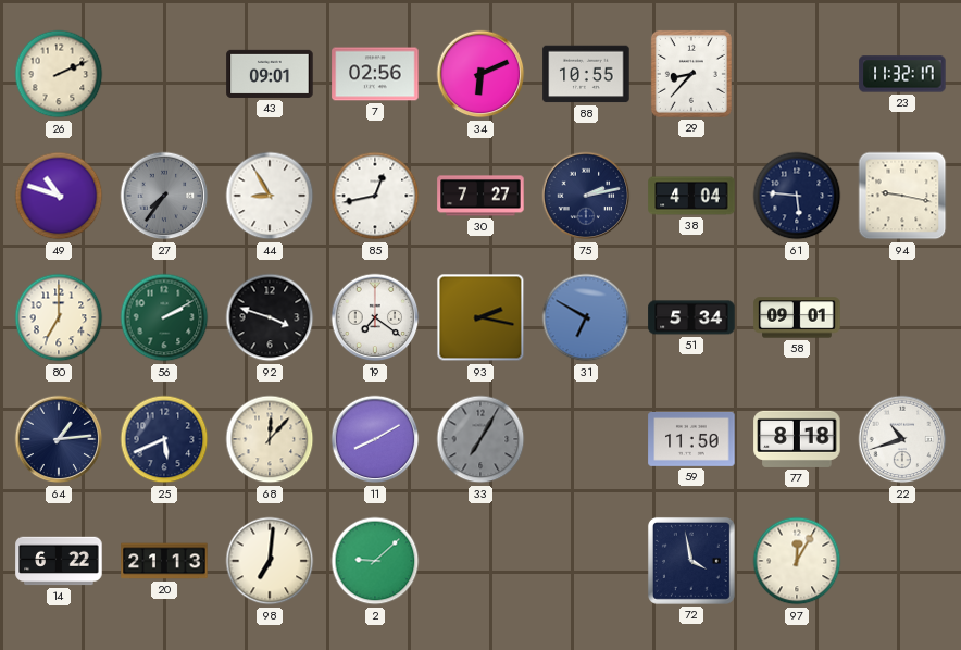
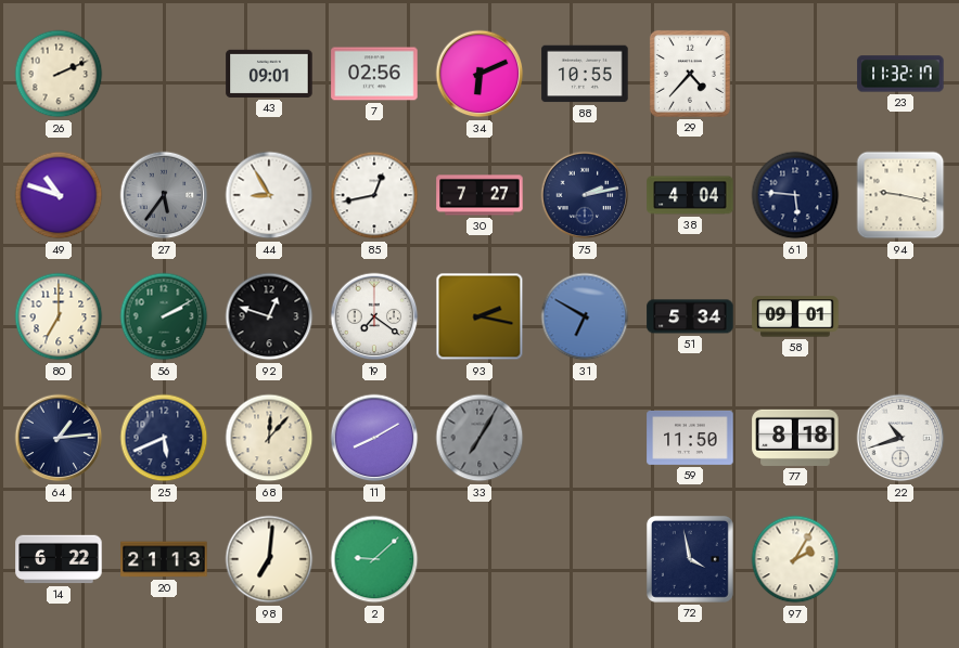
29: 8:37 -> 4:37
27: 7:36 -> 5:36
92: 3:48 -> 12:48
97: 12:05 -> 2:05
